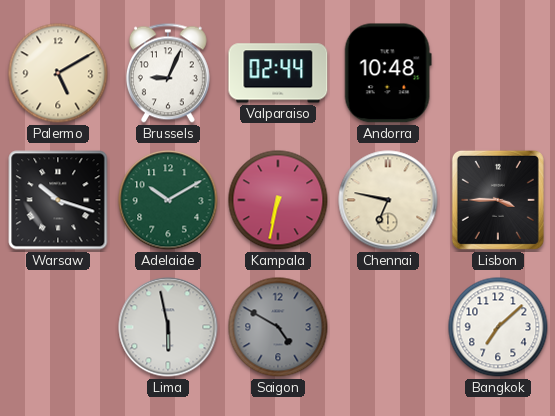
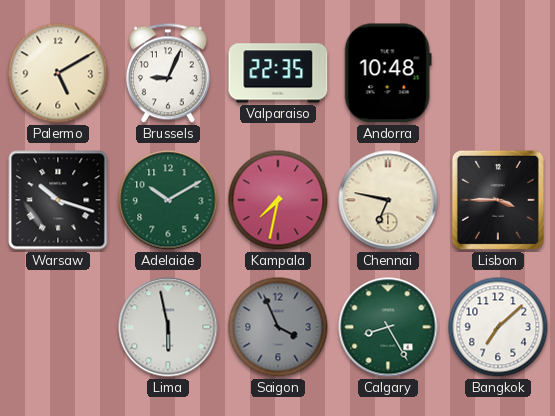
Valparaiso: 02:44 -> 22:35
Kampala: 6:32 -> 7:32
Saigon: 4:50 -> 3:56
Calgary: none -> 8:25
